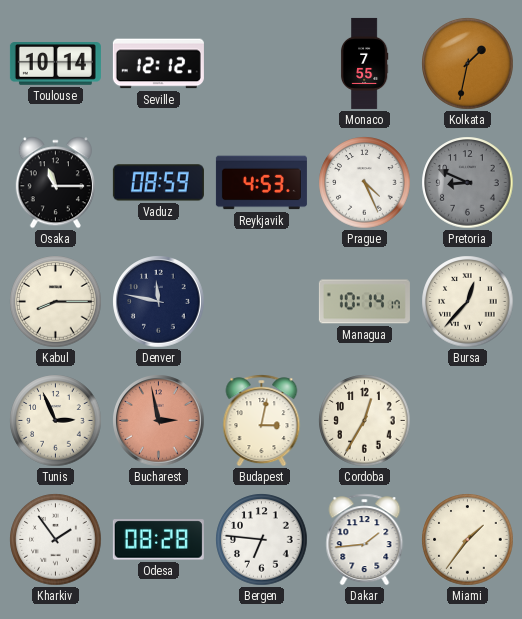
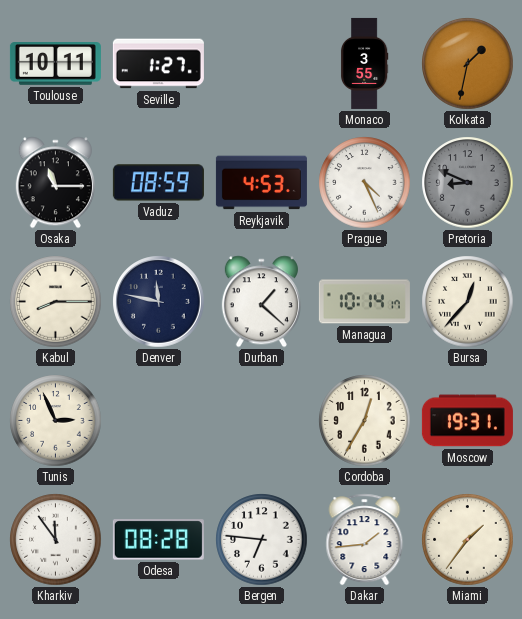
Toulouse: 10:14 -> 10:11
Seville: 12:12 -> 1:27
Monaco: 7:55 -> 3:55
Durban: none -> 1:22
Bucharest: 2:58 -> none
Budapest: 3:02 -> none
Moscow: none -> 19:31
Kharkiv: 1:54 -> 11:54
